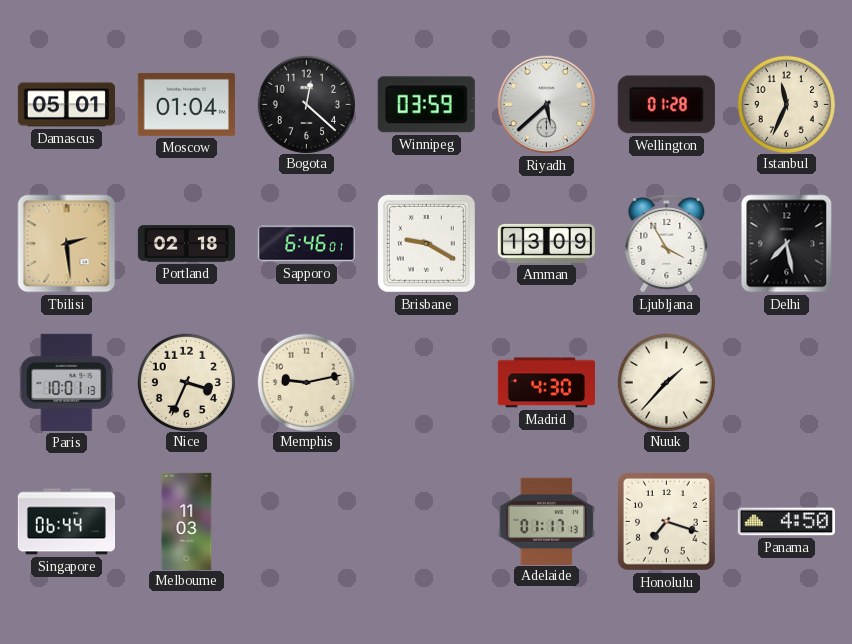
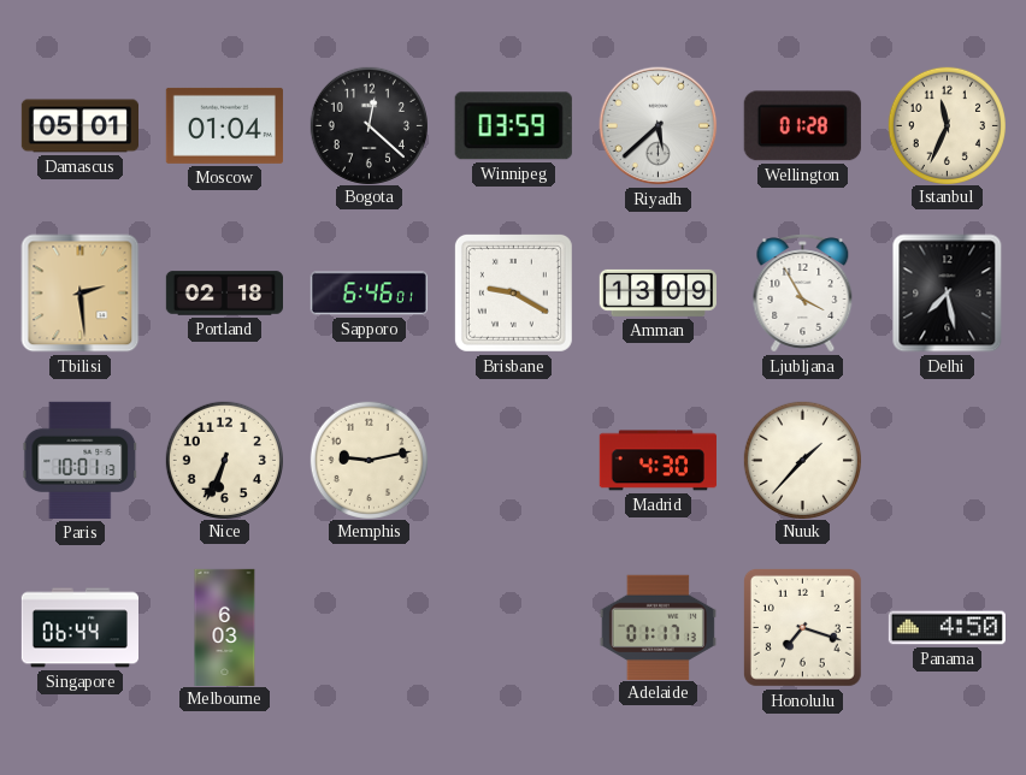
Nice: 3:34 -> 6:34
Melbourne: 11:03 -> 6:03
